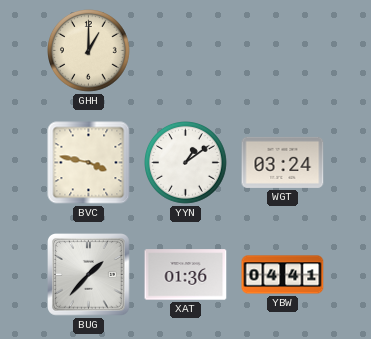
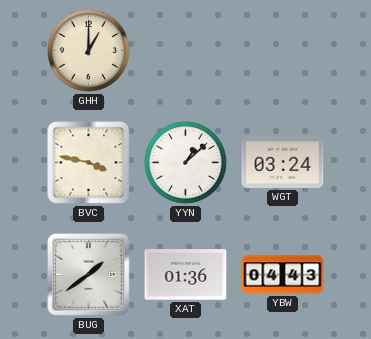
YYN: 1:09 -> 1:08
BUG: 1:37 -> 1:39
YBW: 04:41 -> 04:43
